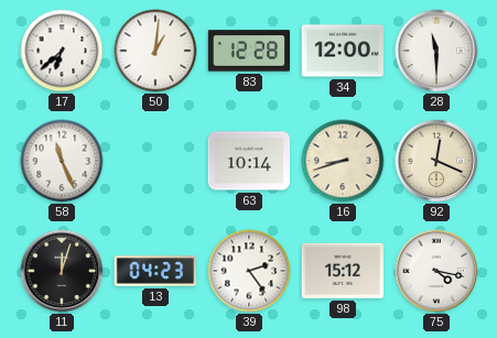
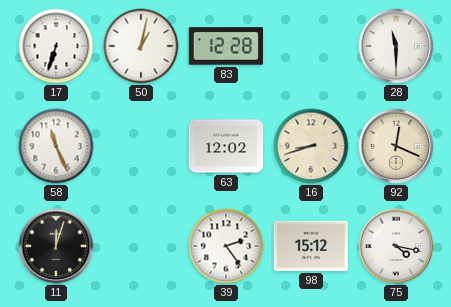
17: 6:38 -> 6:33
50: 1:01 -> 1:02
34: 12:00 -> none
63: 10:14 -> 12:02
13: 04:23 -> none
